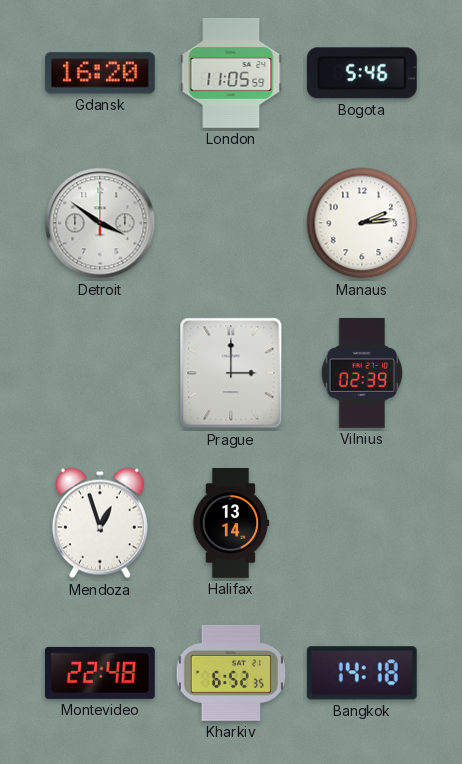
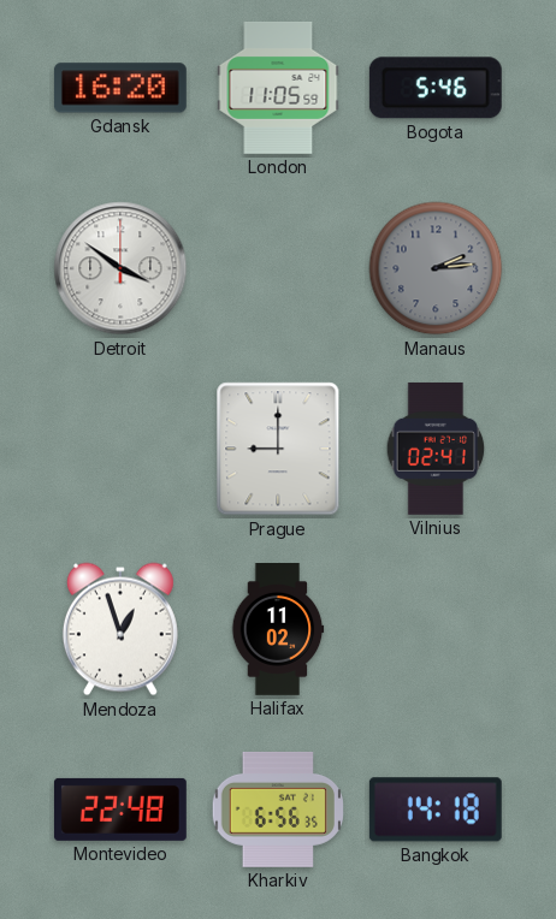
Manaus dial: white -> grey
Prague: 3:00 -> 9:00
Vilnius: 02:39 -> 02:41
Halifax: 13:14 -> 11:02
Kharkiv: 6:52 -> 6:56
